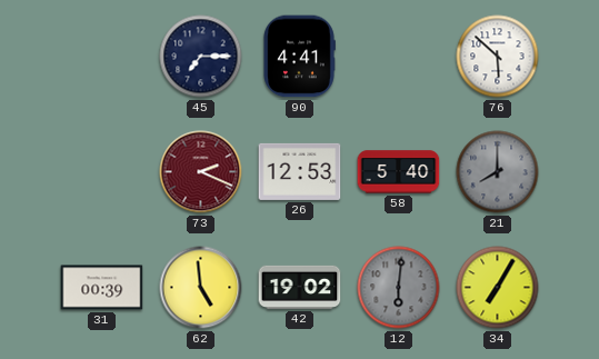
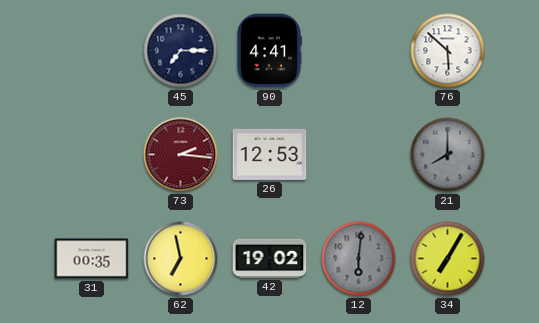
73: 2:19 -> 2:16
58: 5:40 -> none
31: 00:39 -> 00:35
62: 4:59 -> 6:58
